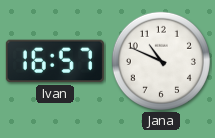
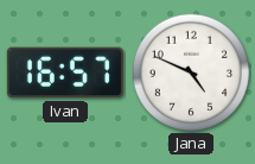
Jana: 10:49 -> 4:49
